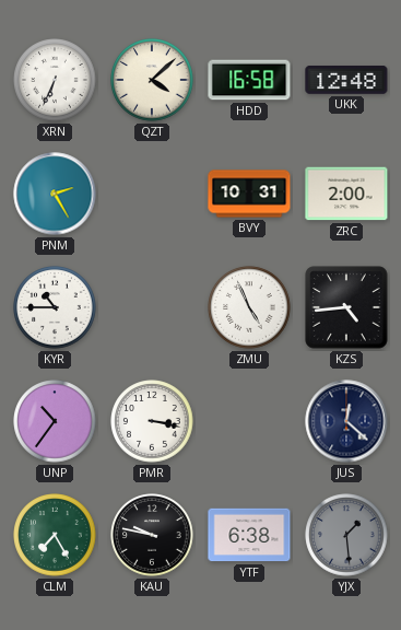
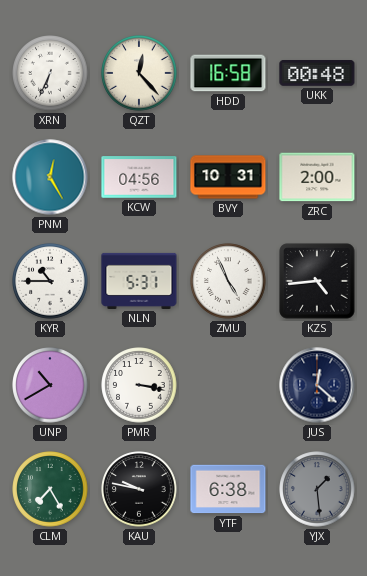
QZT: 4:08 -> 12:23
UKK: 12:48 -> 00:48
PNM: 2:25 -> 12:25
KCW: none -> 04:56
NLN: none -> 5:31
UNP: 10:36 -> 10:40
